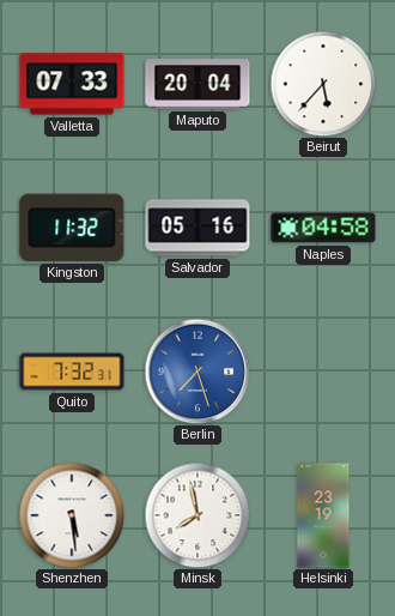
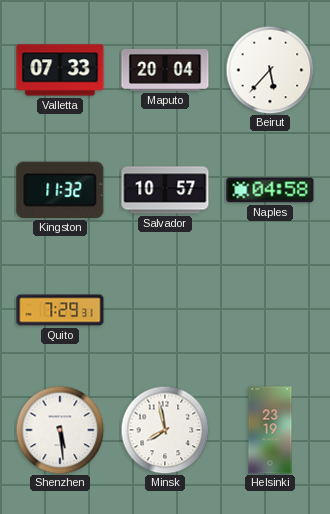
Salvador: 05:16 -> 10:57
Quito: 7:32 -> 7:29
Berlin: 7:27 -> none
